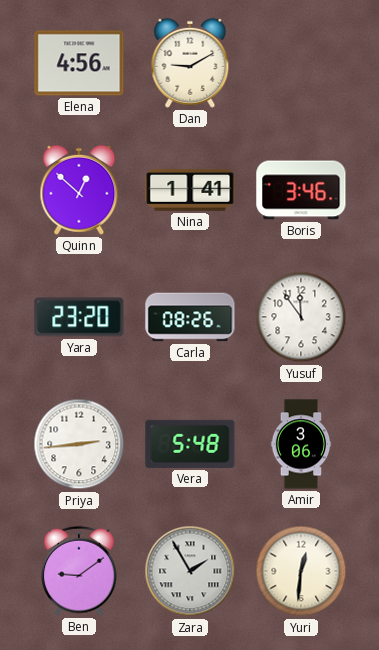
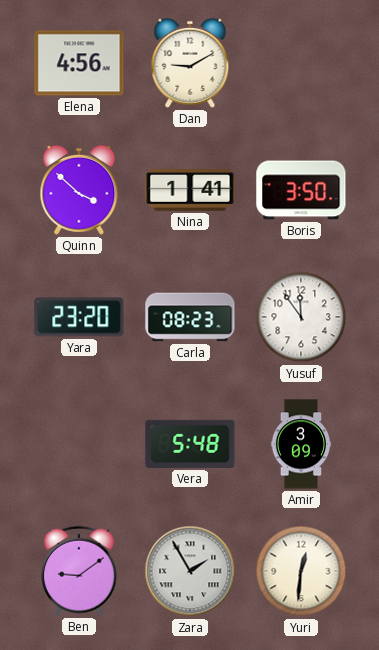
Quinn: 12:52 -> 3:52
Boris: 3:46 -> 3:50
Carla: 08:26 -> 08:23
Priya: 2:44 -> none
Amir: 3:06 -> 3:09
